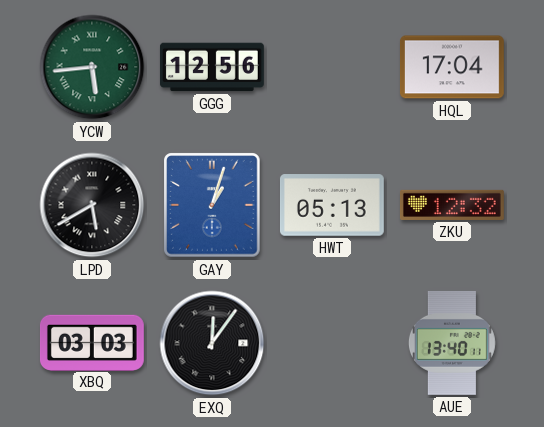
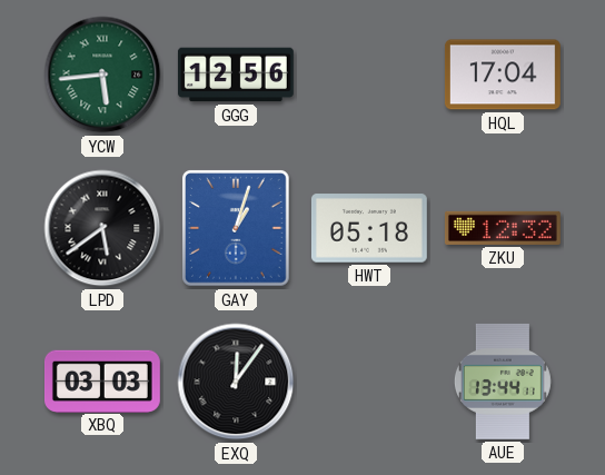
LPD: 5:40 -> 5:39
HWT: 05:13 -> 05:18
AUE: 13:40 -> 13:44
